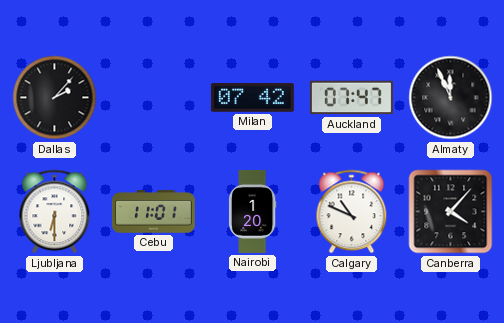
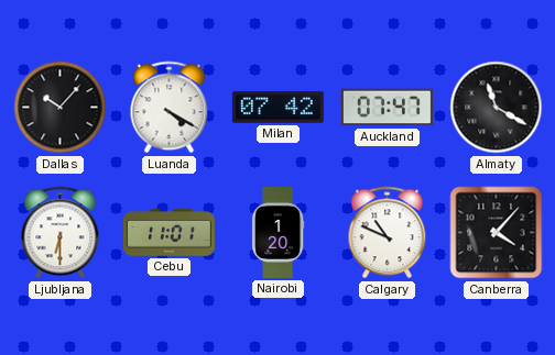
Dallas: 2:07 -> 10:07
Luanda: none -> 4:20
Almaty: 11:56 -> 11:20
